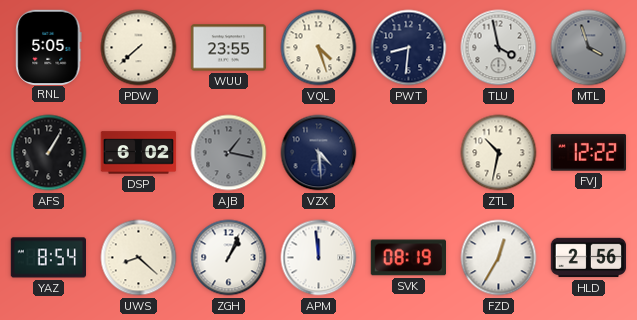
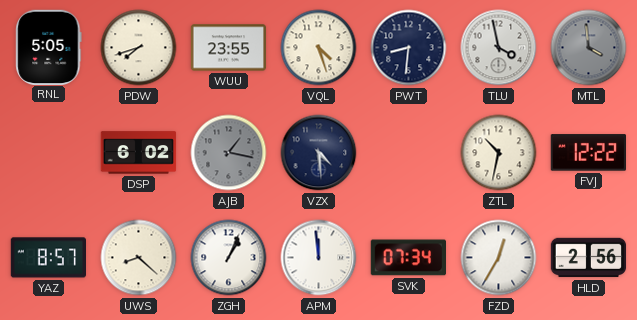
PDW: 7:38 -> 7:42
MTL: 3:57 -> 3:59
AFS: 1:05 -> none
YAZ: 8:54 -> 8:57
SVK: 08:19 -> 07:34
